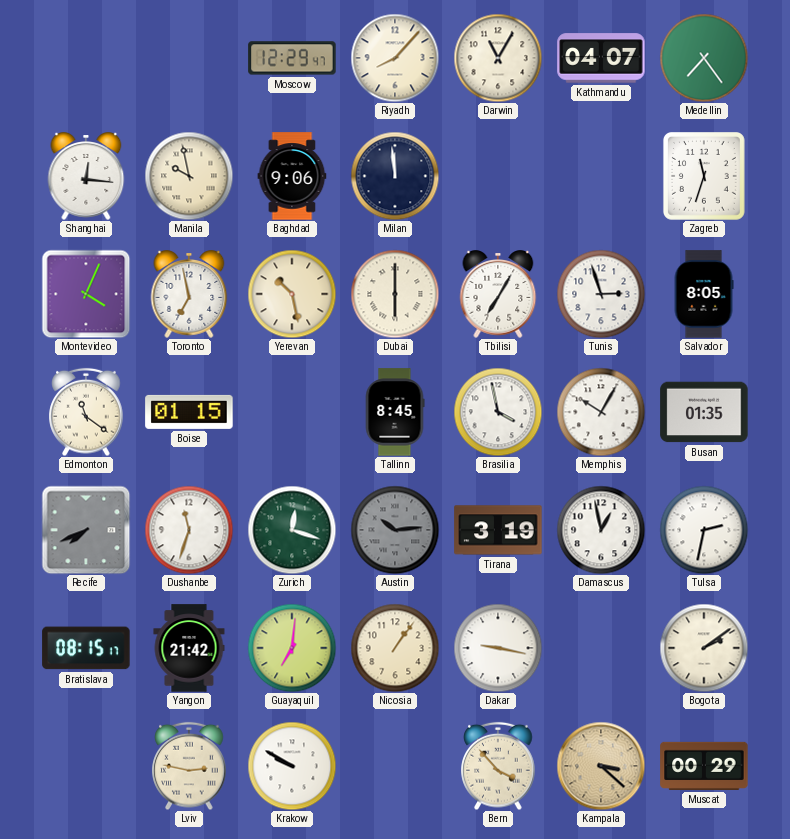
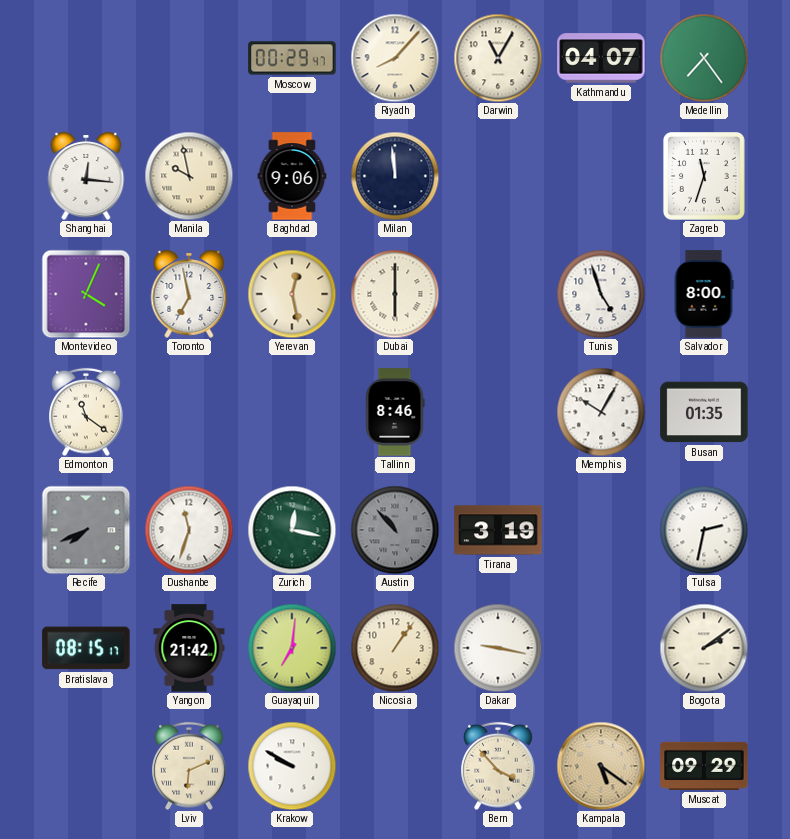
Moscow: 12:29 -> 00:29
Yerevan: 10:28 -> 12:28
Tbilisi: 7:05 -> none
Tunis: 2:57 -> 4:57
Salvador: 8:05 -> 8:00
Boise: 01:15 -> none
Tallinn: 8:45 -> 8:46
Brasilia: 3:58 -> none
Zurich: 12:18 -> 12:17
Austin: 10:14 -> 10:53
Damascus: 12:58 -> none
Lviv: 2:47 -> 6:11
Kampala: 3:22 -> 5:21
Muscat: 00:29 -> 09:29
